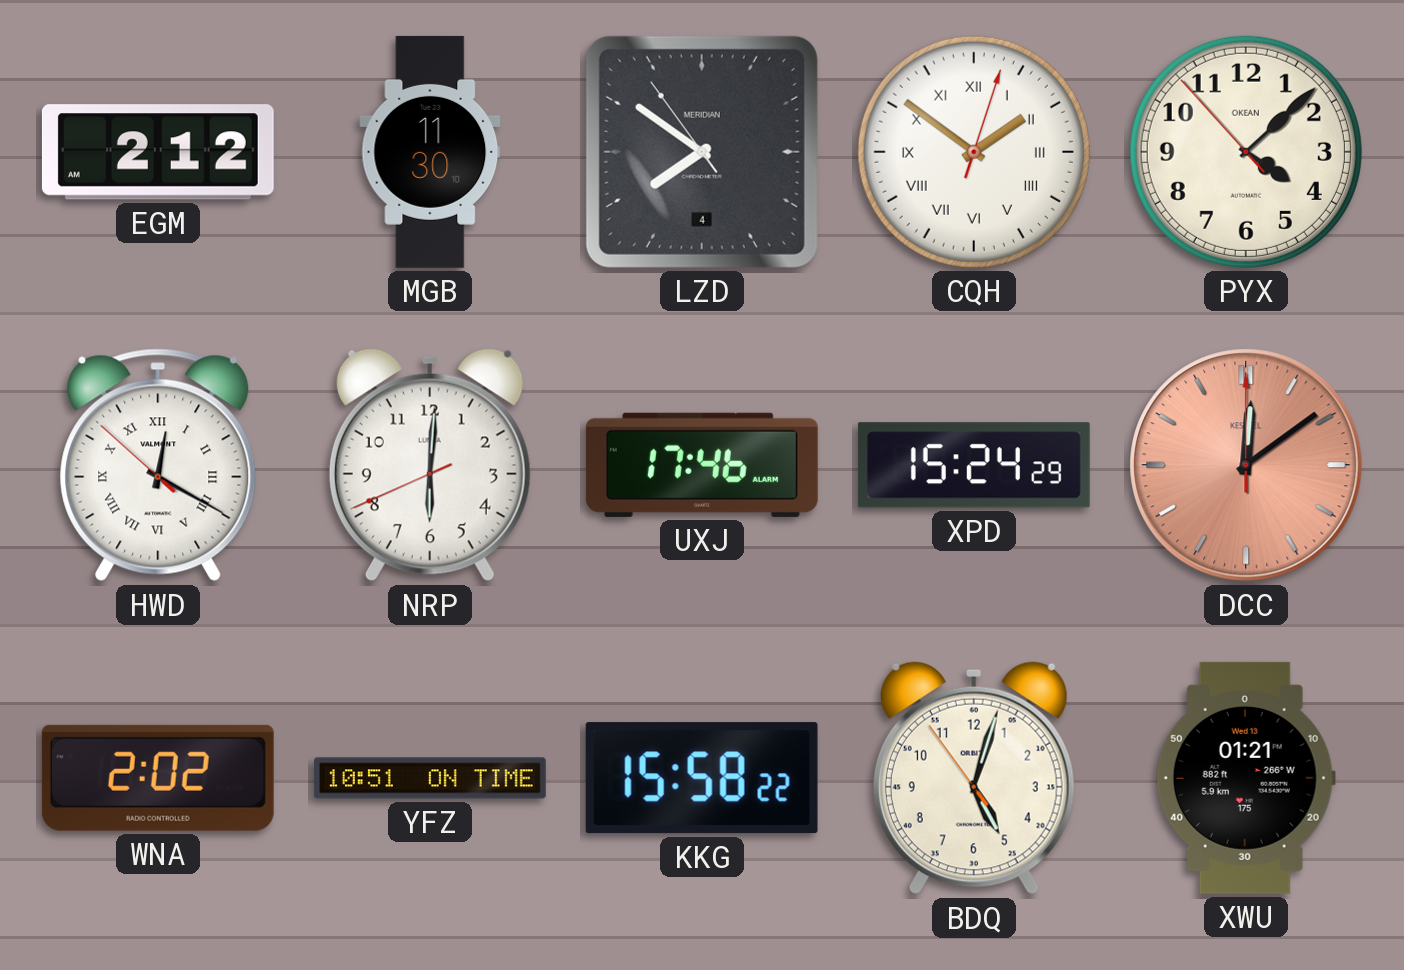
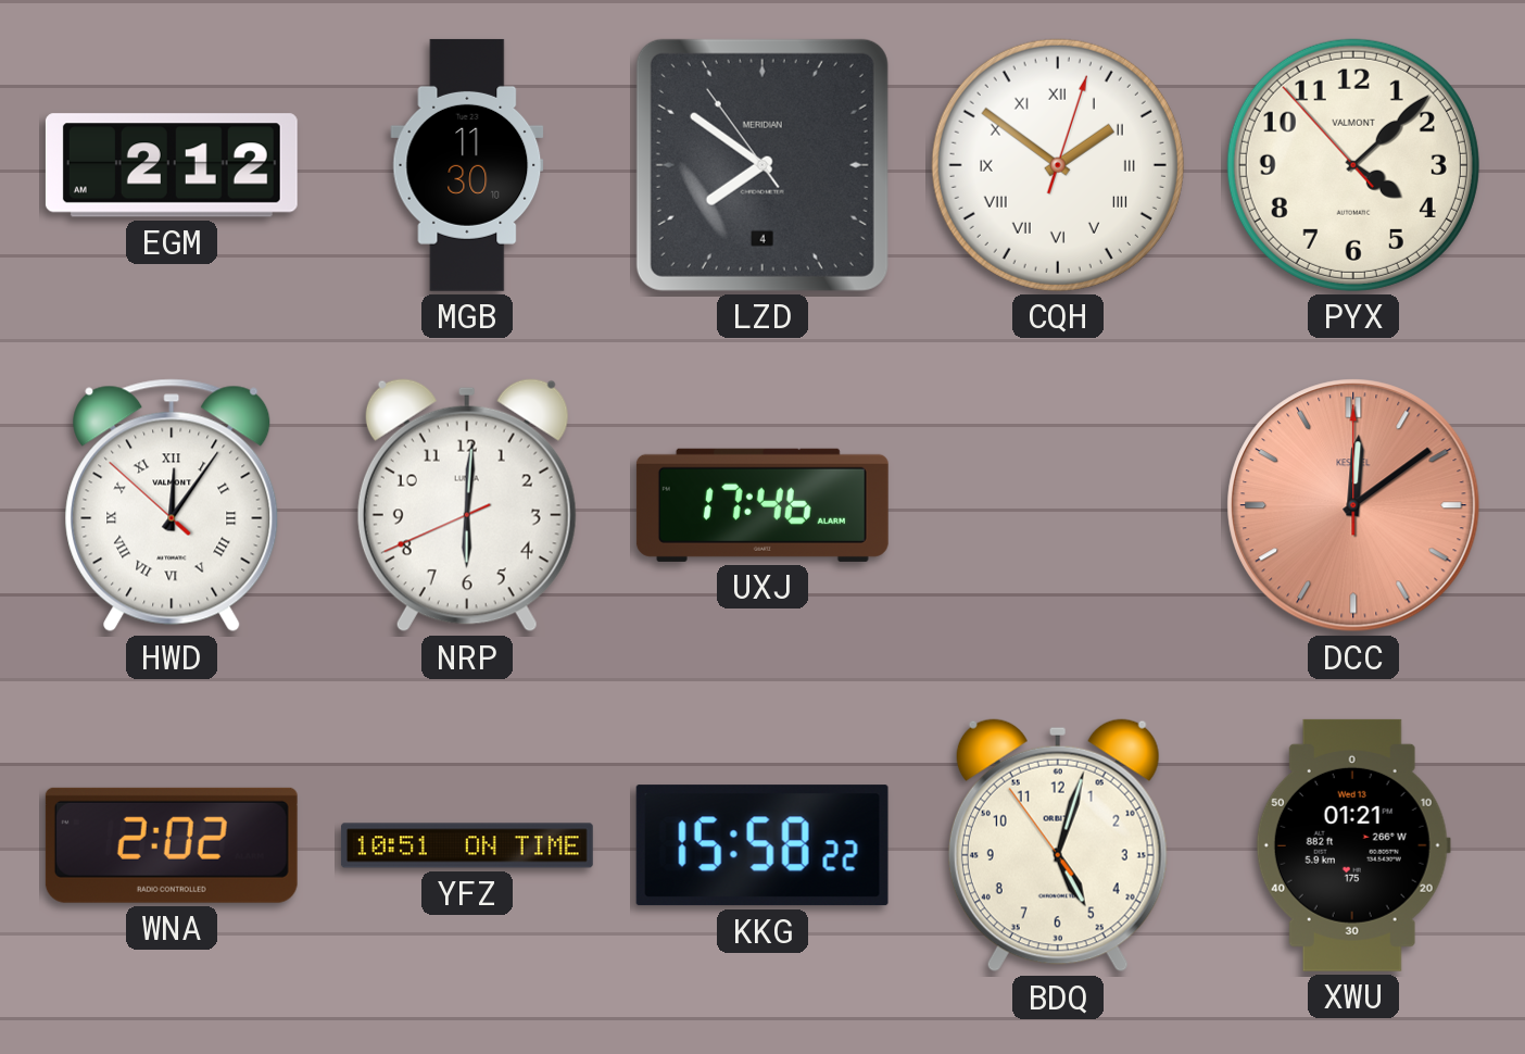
PYX brand: OKEAN -> VALMONT
HWD: 12:19 -> 12:05
XPD: 15:24 -> none
